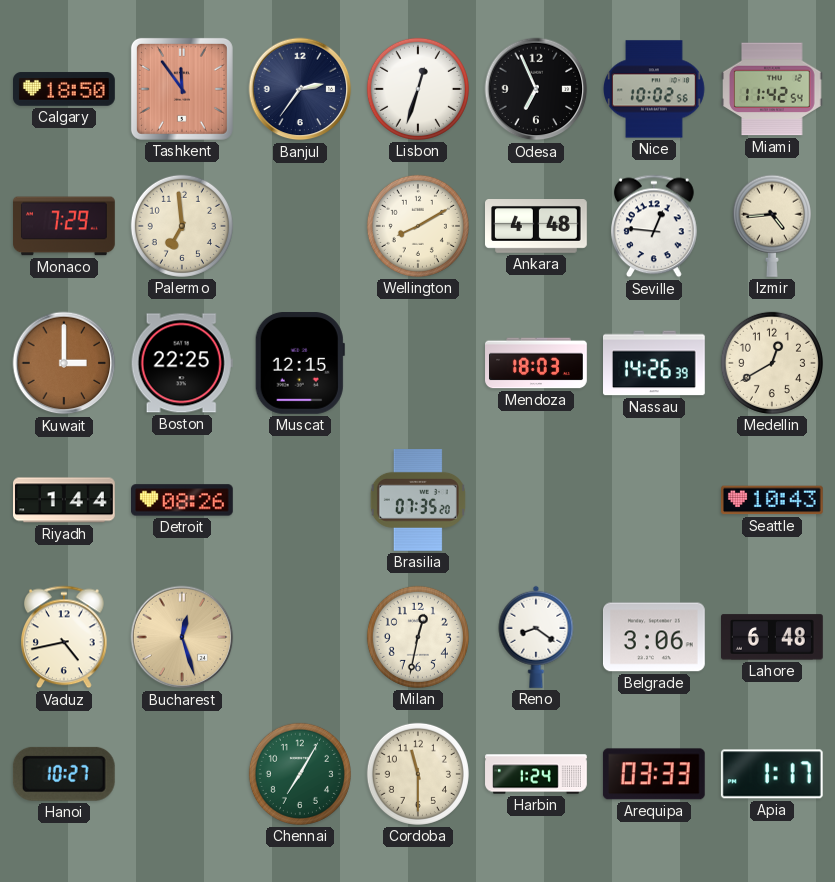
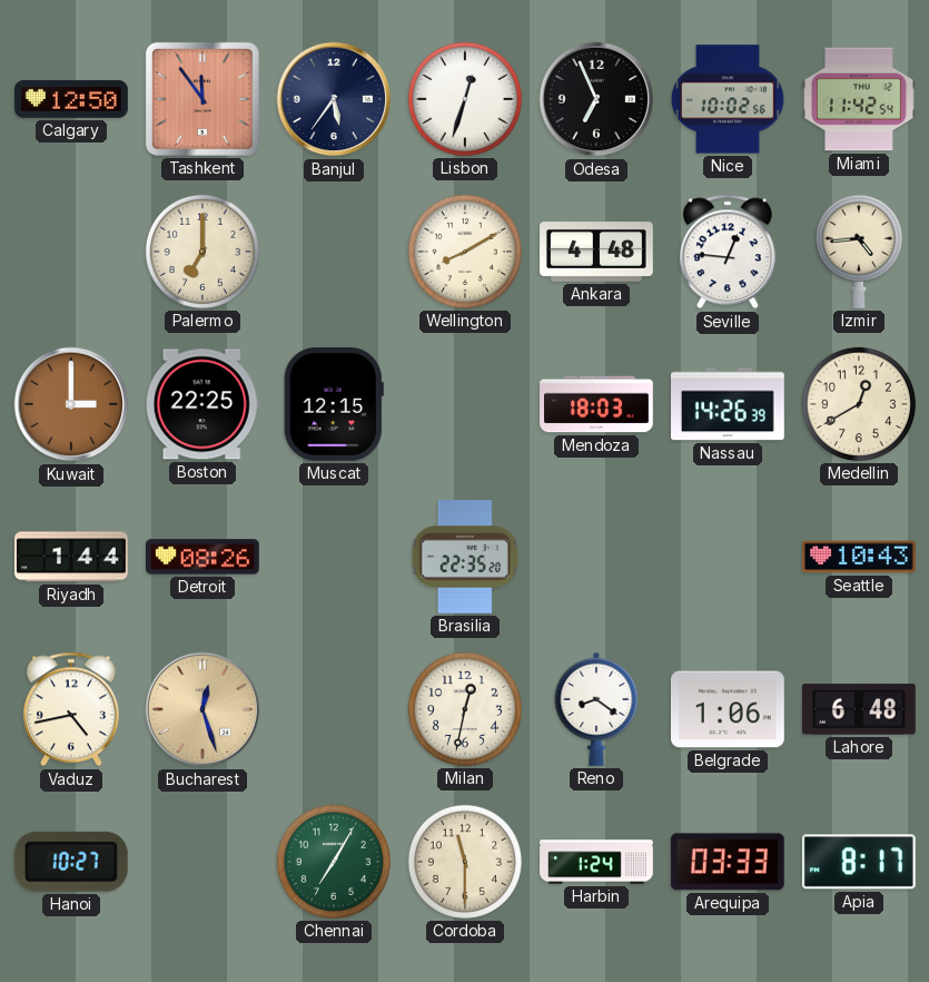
Calgary: 18:50 -> 12:50
Banjul: 2:36 -> 5:36
Monaco: 7:29 -> none
Palermo: 6:59 -> 7:00
Brasilia: 07:35 -> 22:35
Belgrade: 3:06 -> 1:06
Apia: 1:17 -> 8:17
